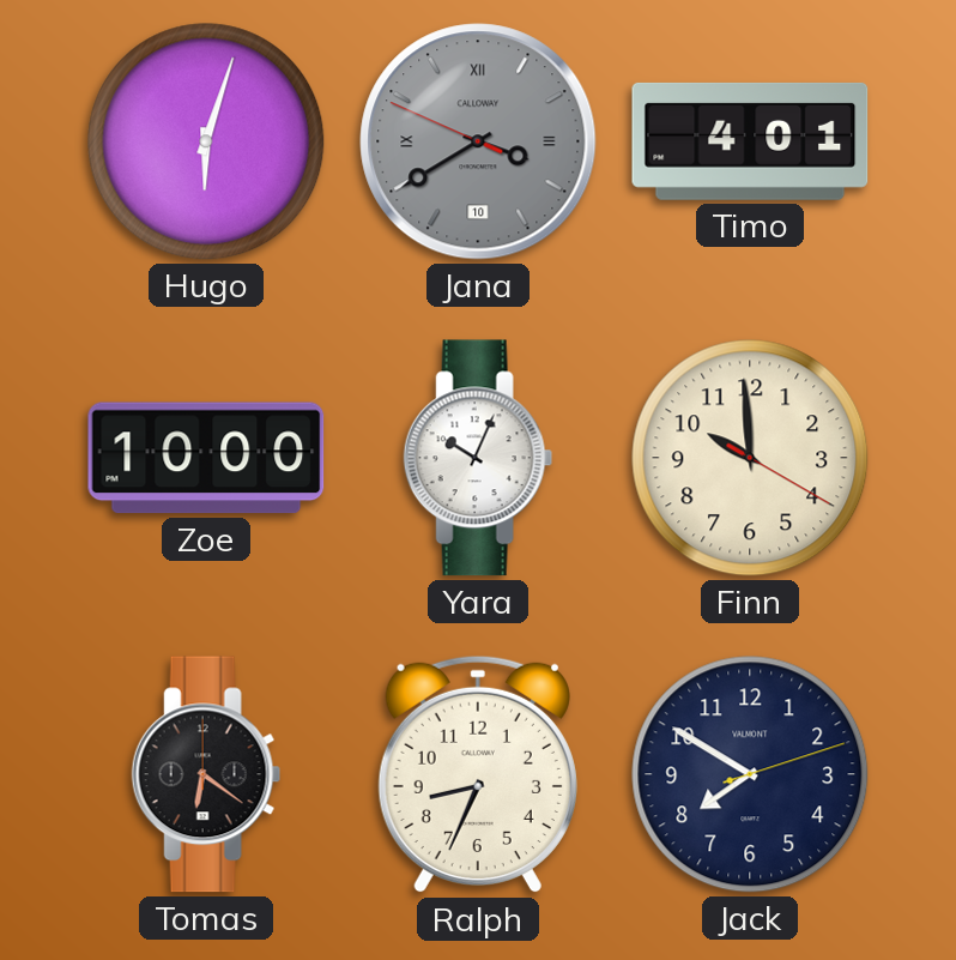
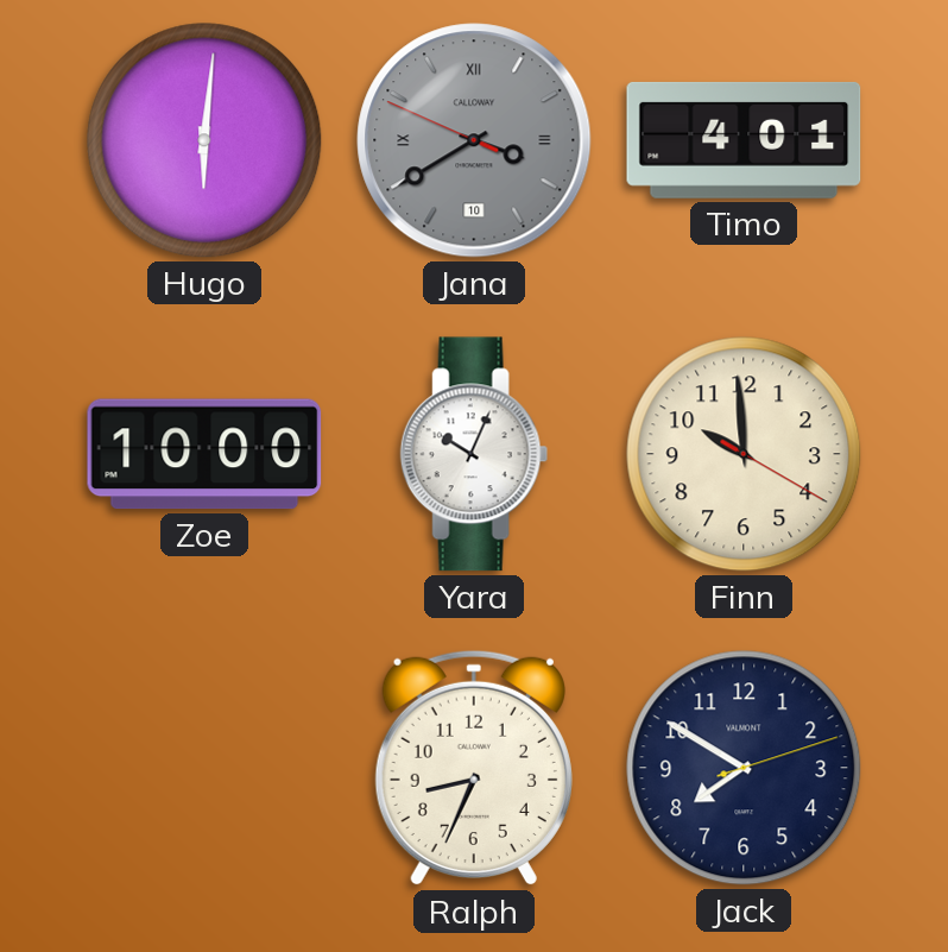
Hugo: 6:03 -> 6:01
Tomas: 6:21 -> none
